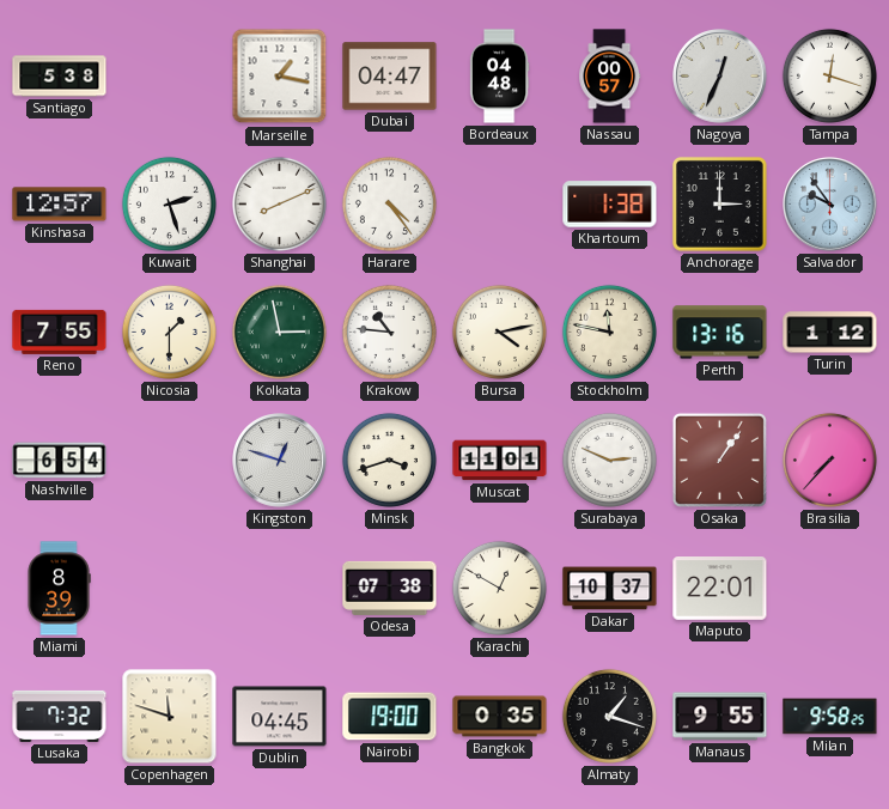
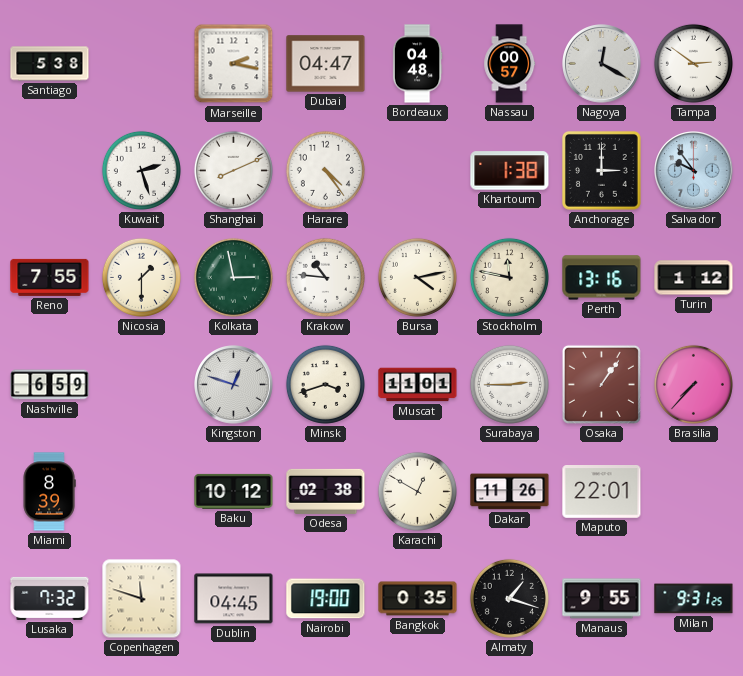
Marseille: 1:17 -> 2:17
Nagoya: 12:34 -> 12:20
Tampa: 12:18 -> 2:51
Kinshasa: 12:57 -> none
Nashville: 6:54 -> 6:59
Surabaya: 2:49 -> 2:45
Baku: none -> 10:12
Odesa: 07:38 -> 02:38
Dakar: 10:37 -> 11:26
Milan: 9:58 -> 9:31
